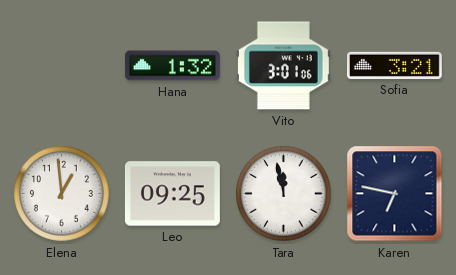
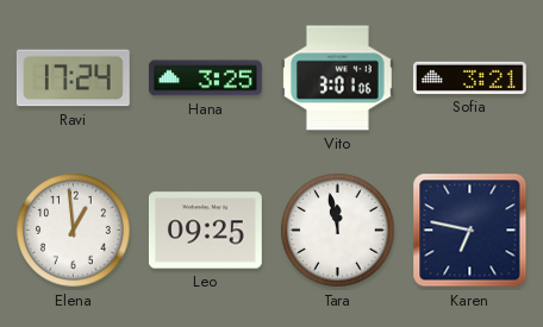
Ravi: none -> 17:24
Hana: 1:32 -> 3:25
